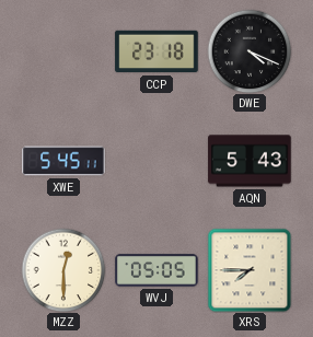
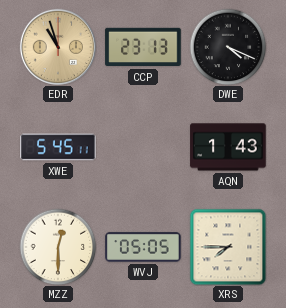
EDR: none -> 10:57
CCP: 23:18 -> 23:13
AQN: 5:43 -> 1:43
